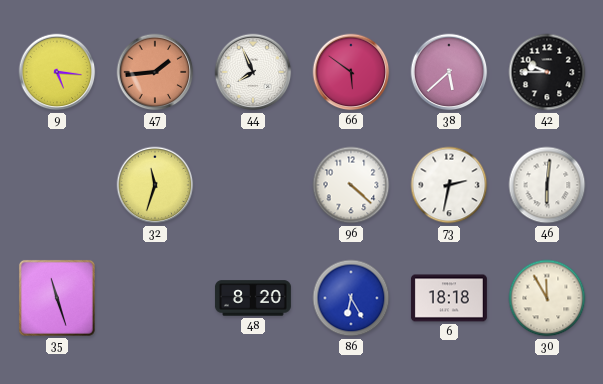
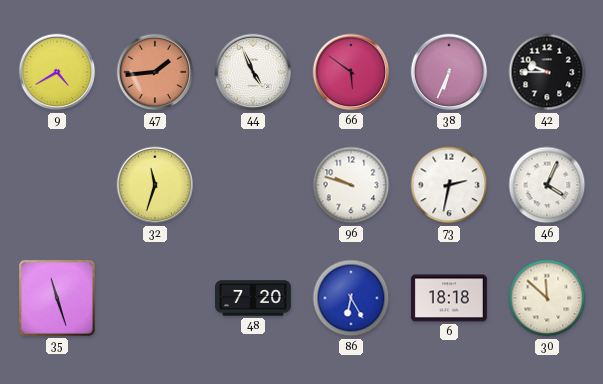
9: 5:16 -> 4:40
44: 7:56 -> 4:56
38: 5:38 -> 6:34
96: 4:22 -> 9:48
46: 6:01 -> 4:04
48: 8:20 -> 7:20
30: 11:55 -> 11:52
